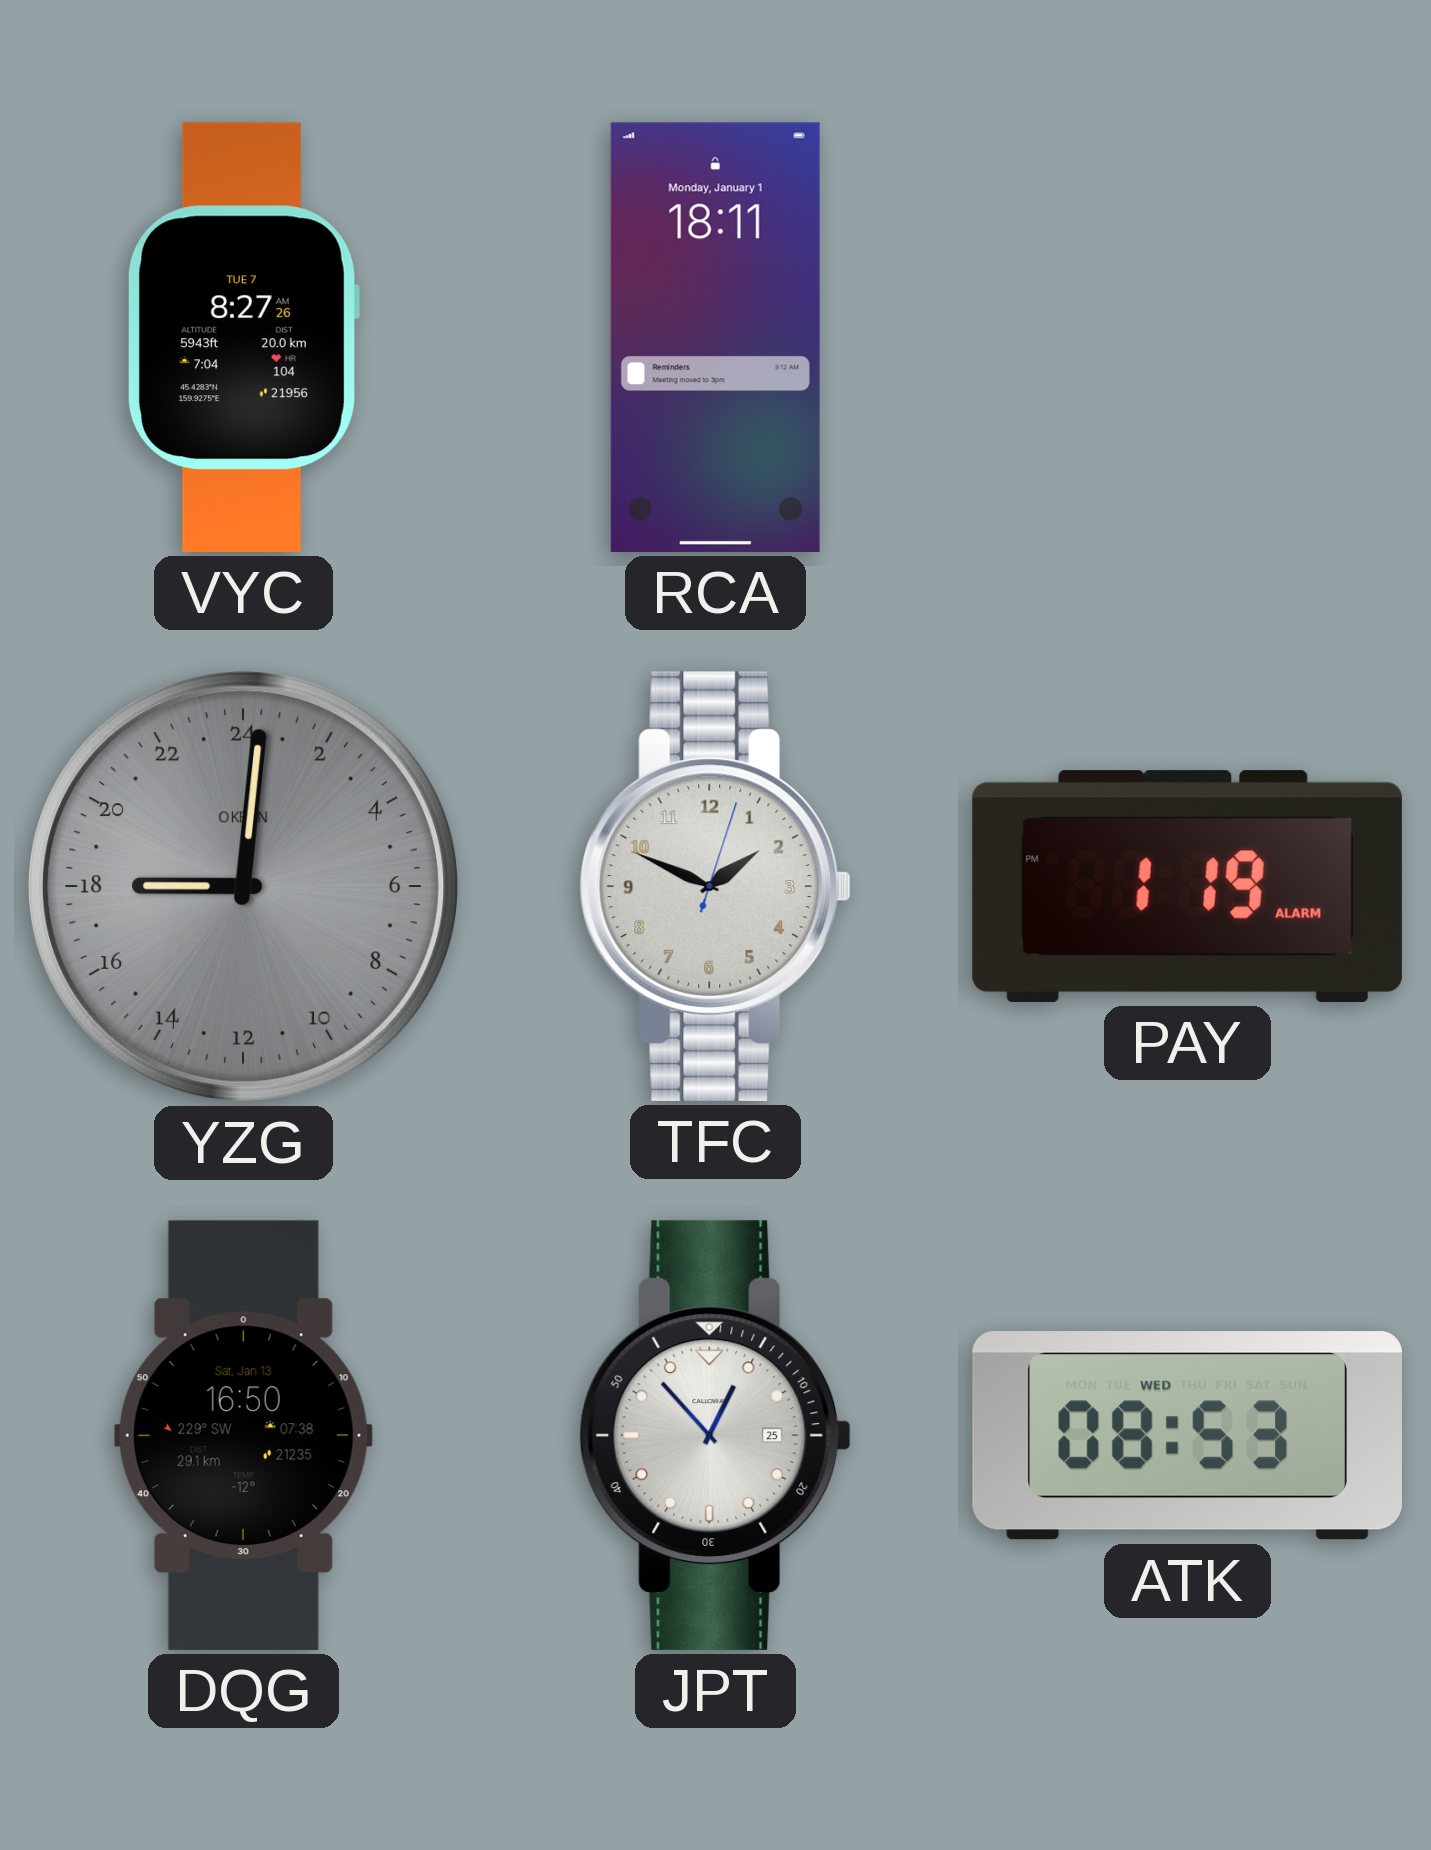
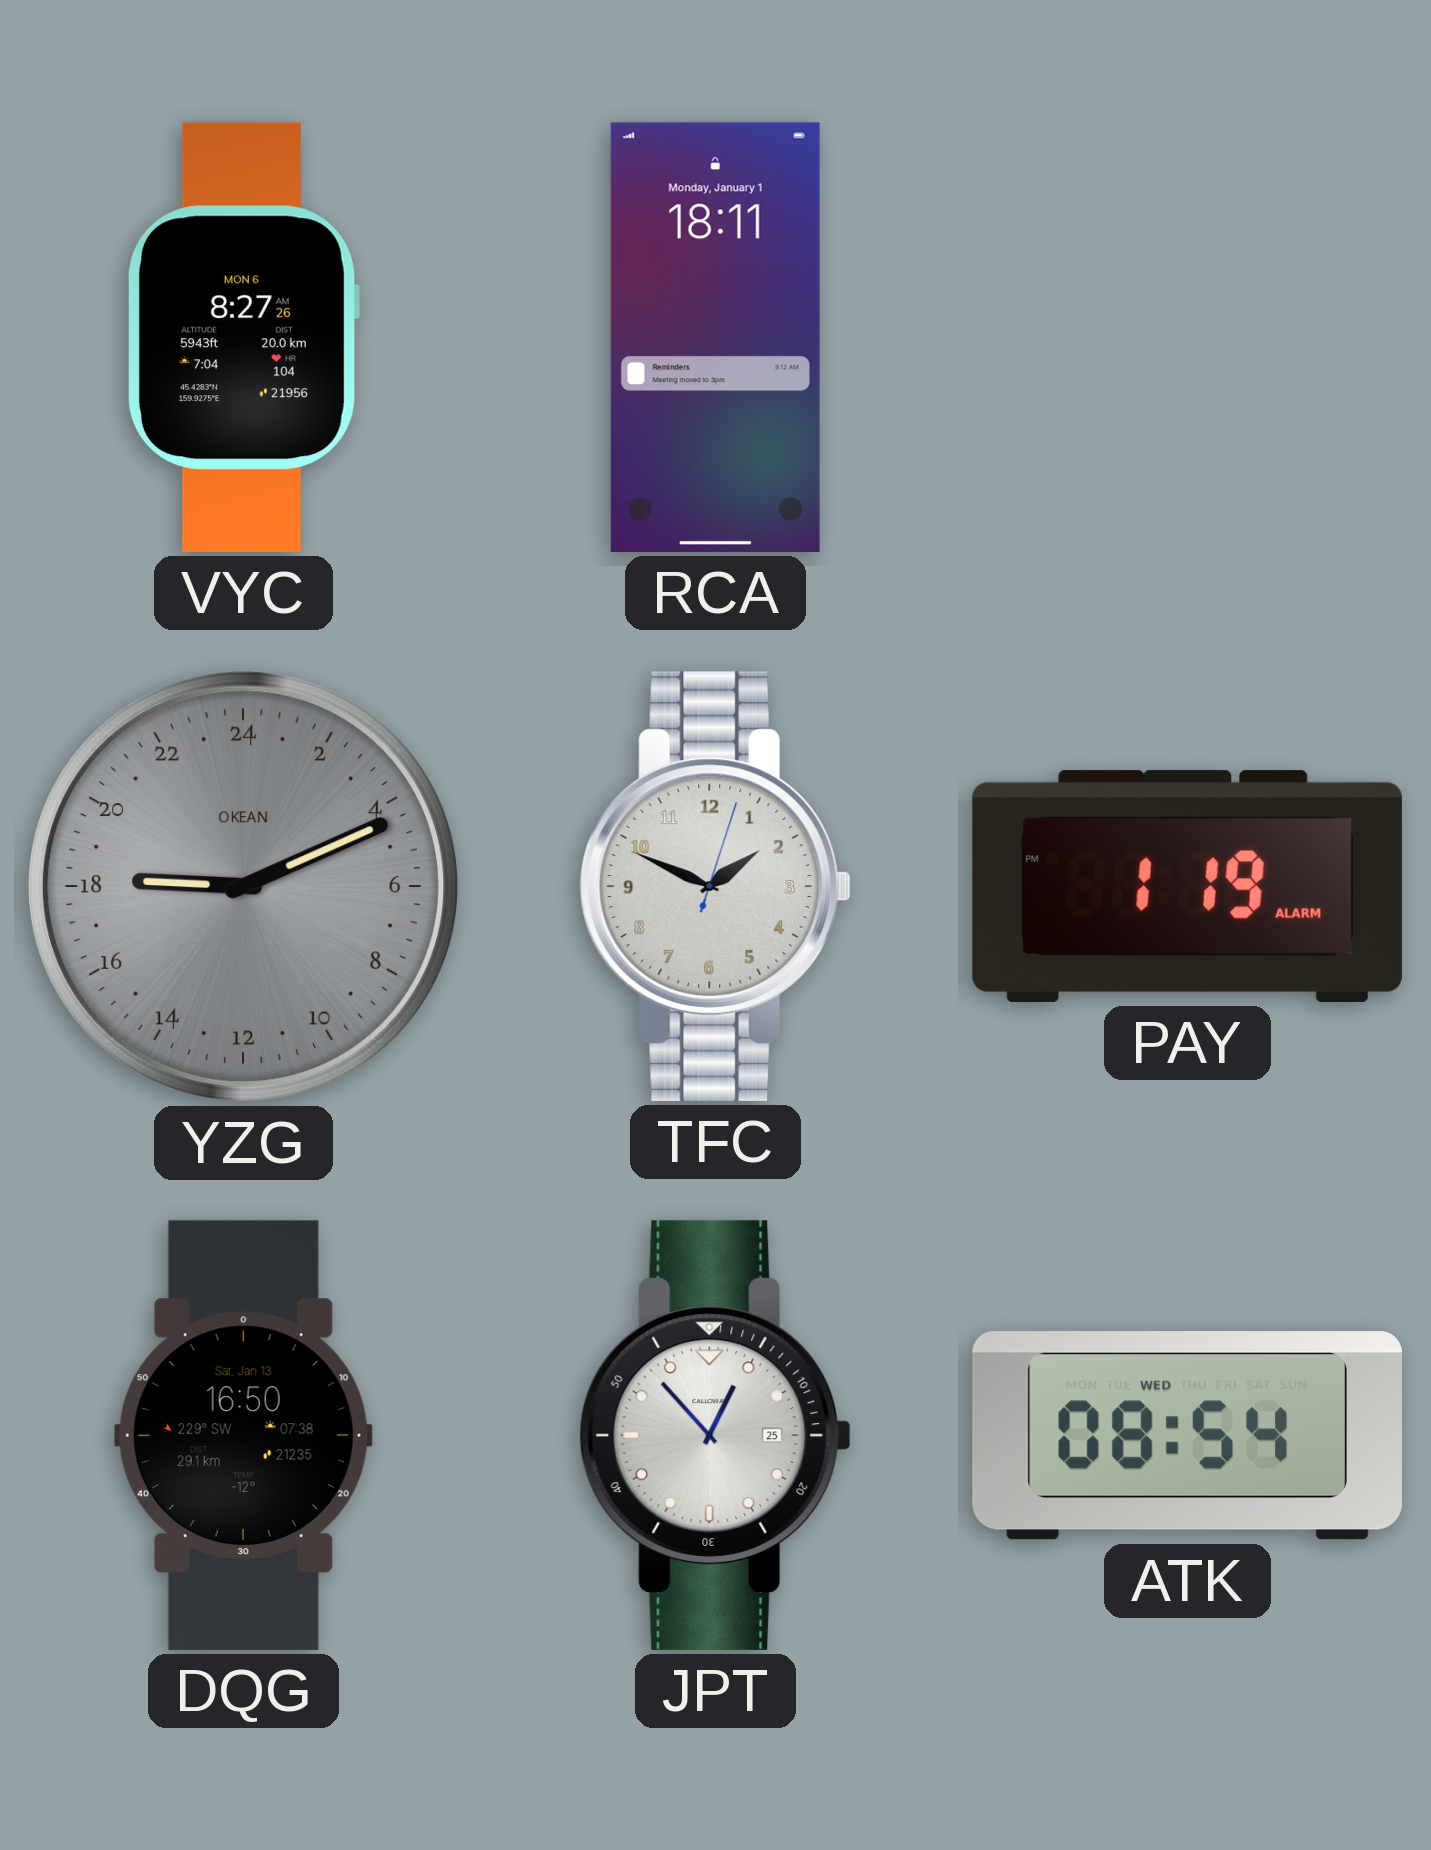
VYC date: TUE 7 -> MON 6
YZG: 18:01 -> 18:11
ATK: 08:53 -> 08:54
